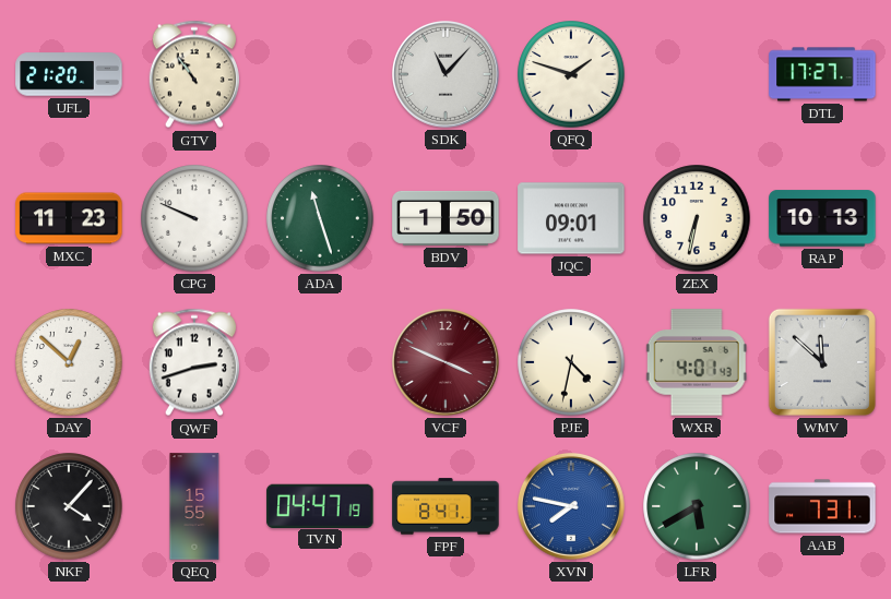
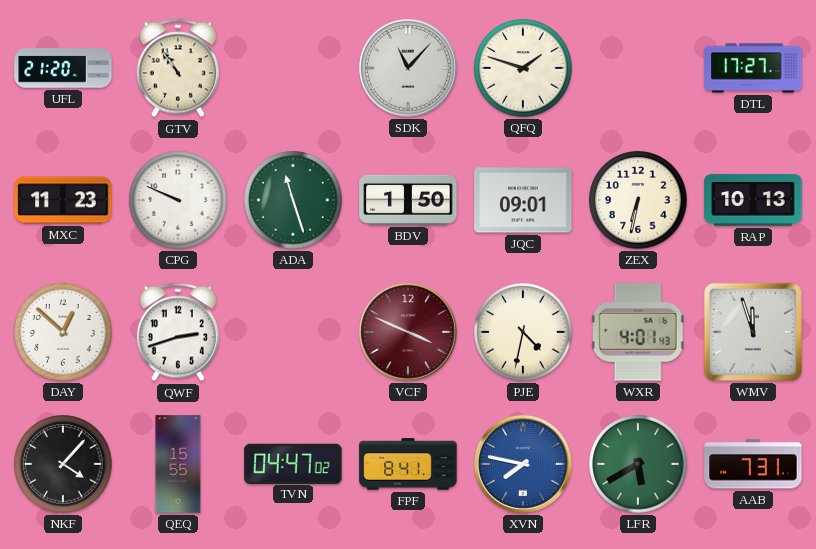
WMV: 11:52 -> 11:57
TVN: 04:47:19 -> 04:47:02
